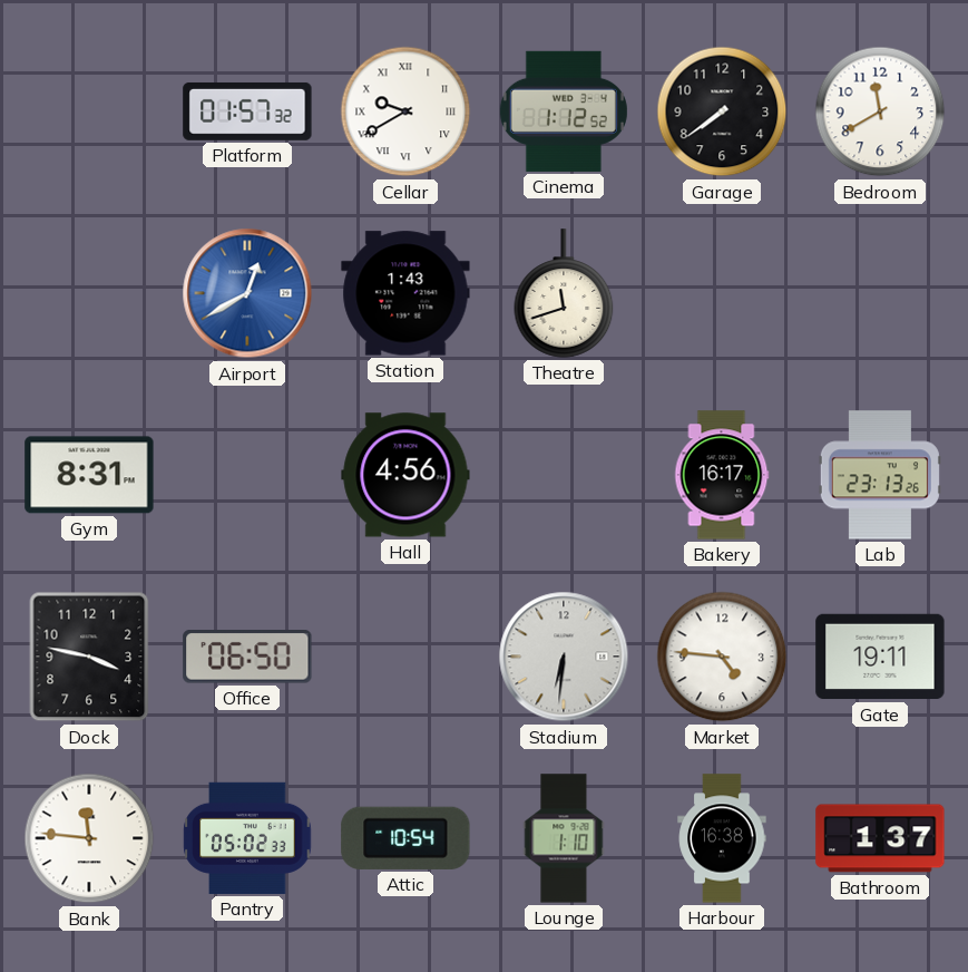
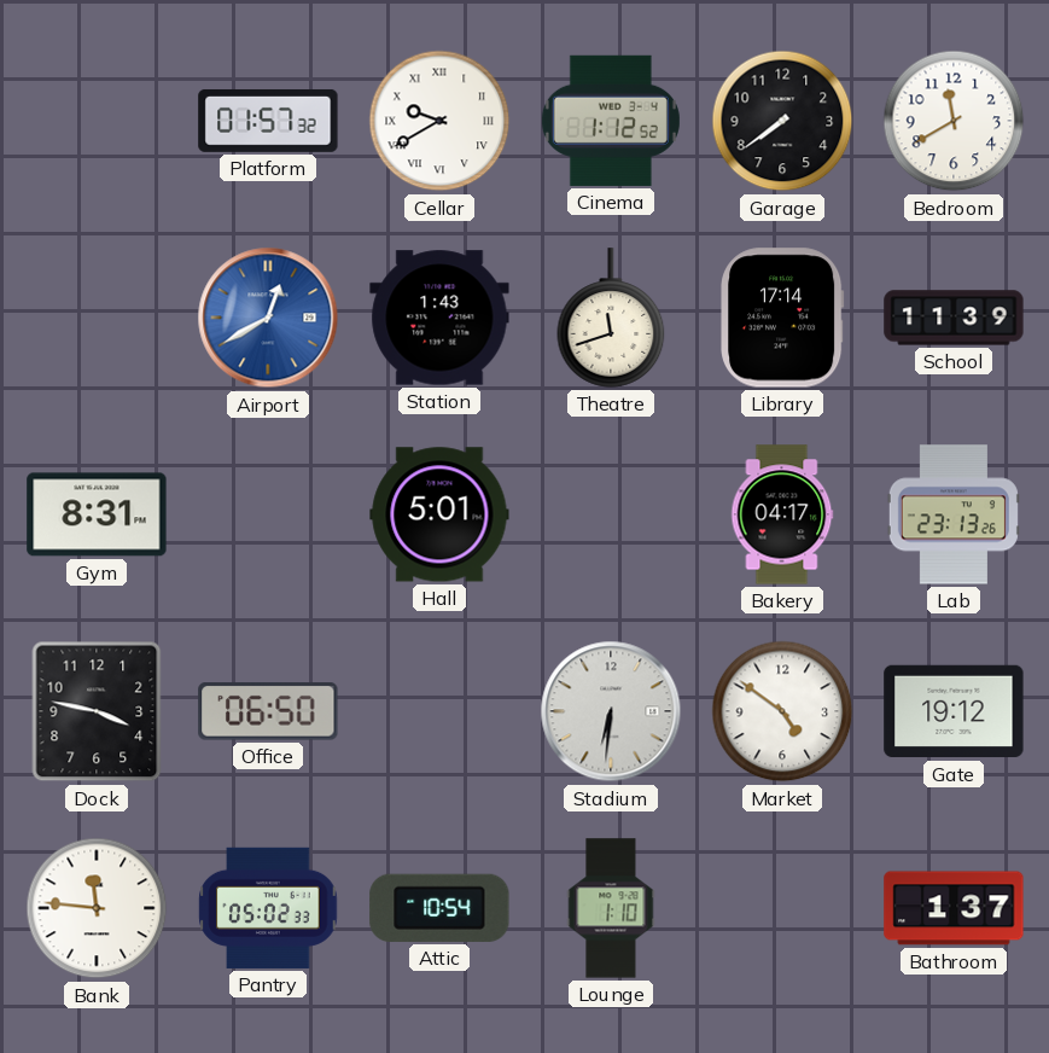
Library: none -> 17:14
School: none -> 11:39
Hall: 4:56 -> 5:01
Bakery: 16:17 -> 04:17
Market: 4:46 -> 4:51
Gate: 19:11 -> 19:12
Harbour: 16:38 -> none
